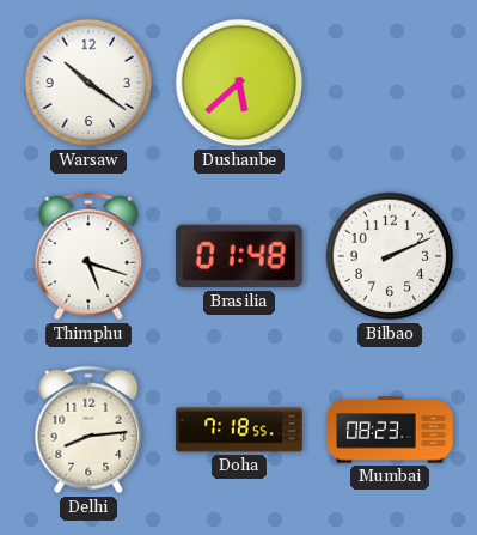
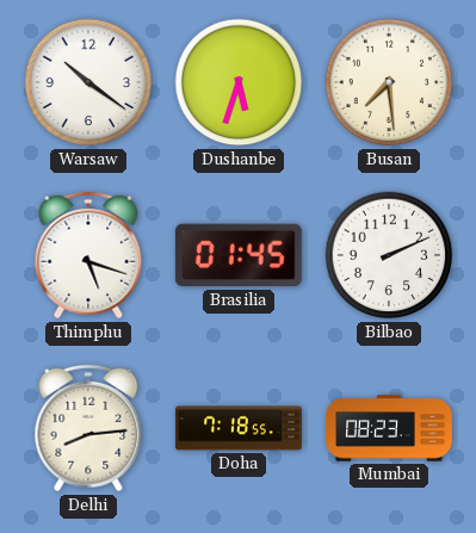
Dushanbe: 5:38 -> 5:33
Busan: none -> 7:29
Brasilia: 01:48 -> 01:45
